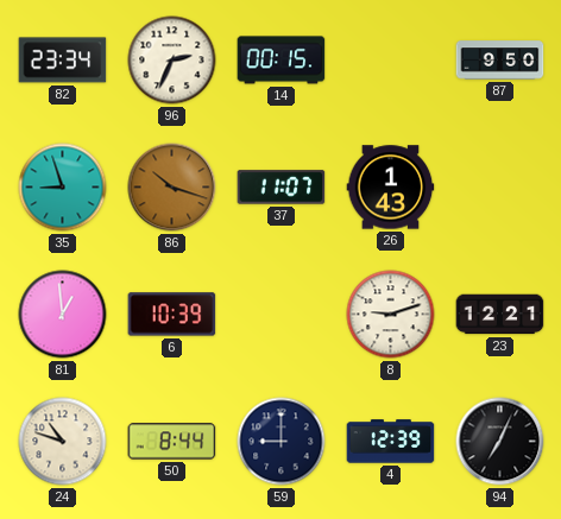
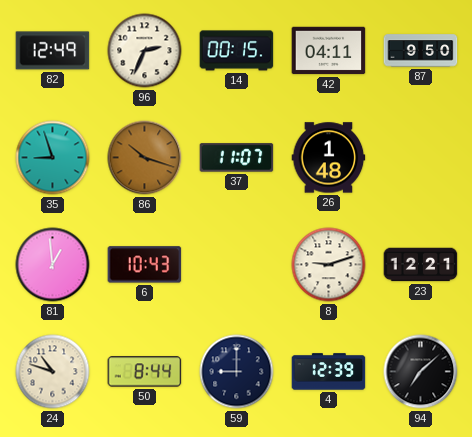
82: 23:34 -> 12:49
42: none -> 04:11
26: 1:43 -> 1:48
6: 10:39 -> 10:43
94: 7:04 -> 7:08
